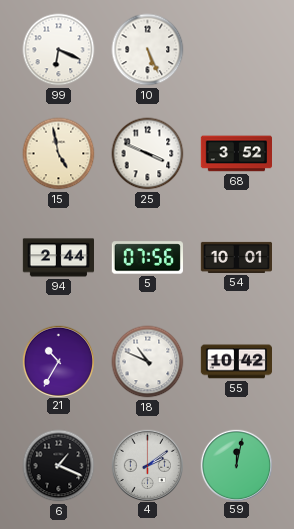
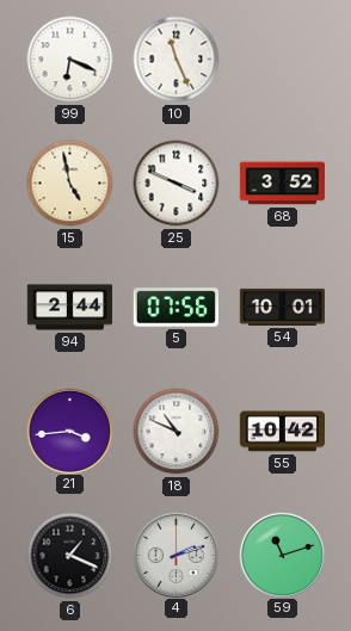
10: 5:26 -> 11:26
21: 10:35 -> 3:44
4: 2:09 -> 2:12
59: 12:02 -> 11:12
